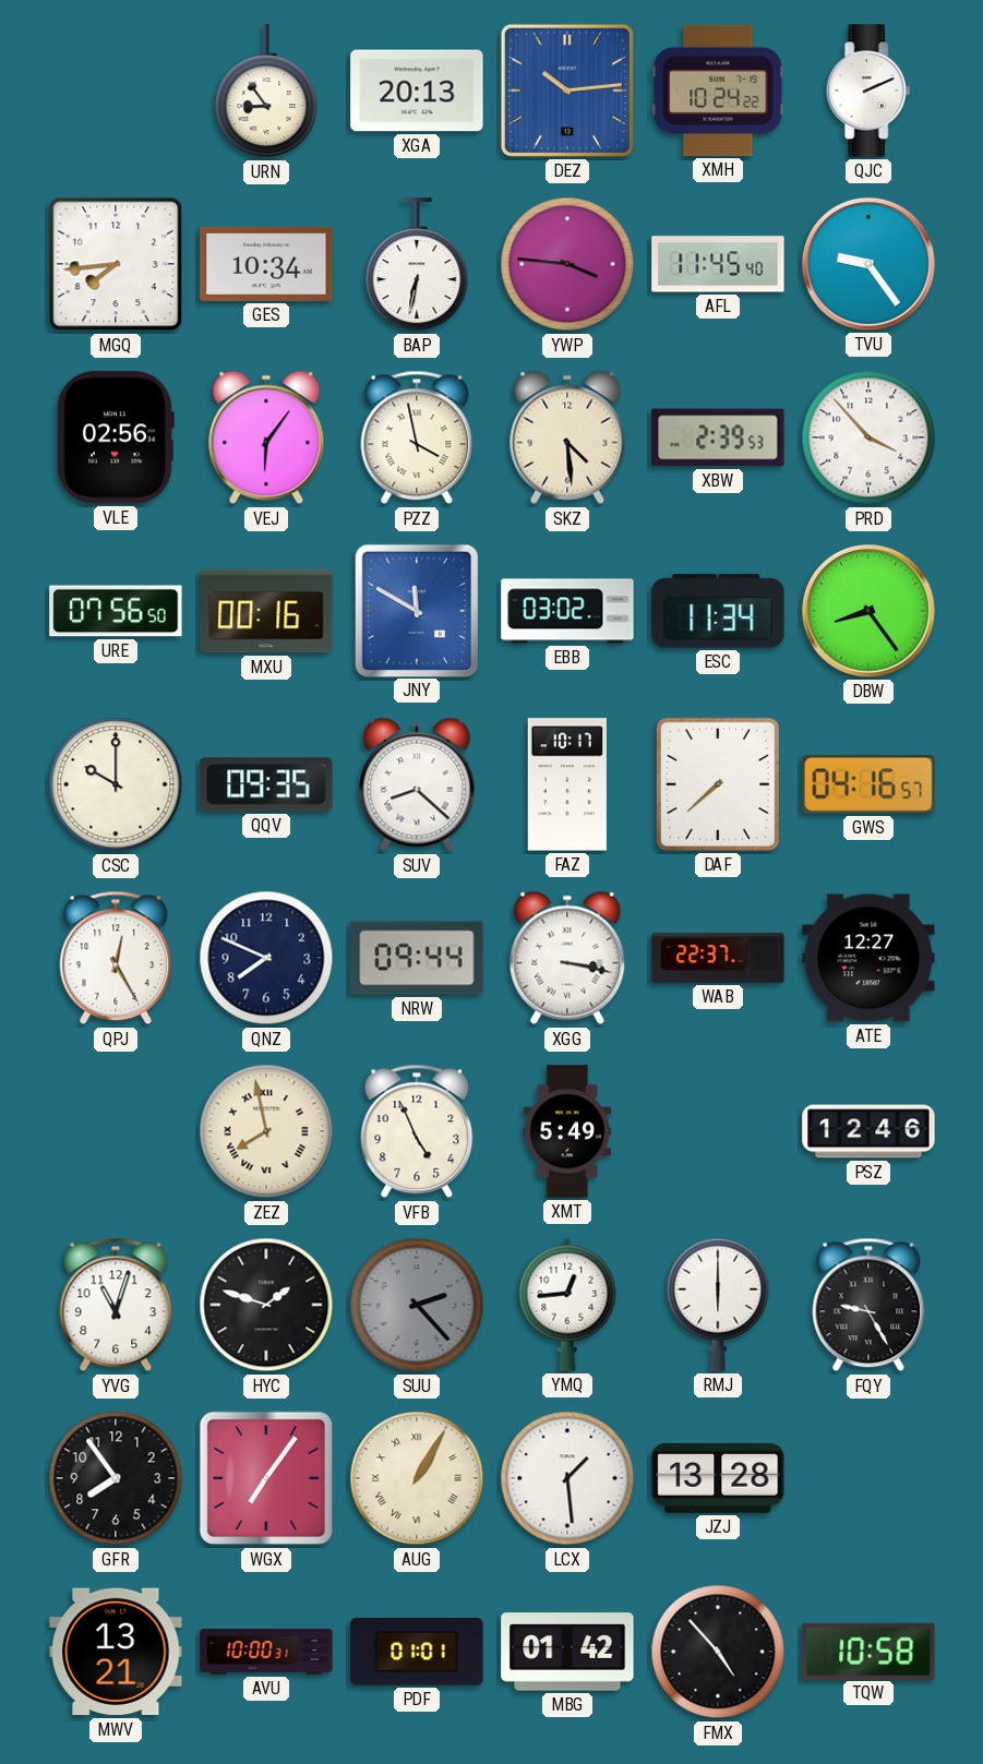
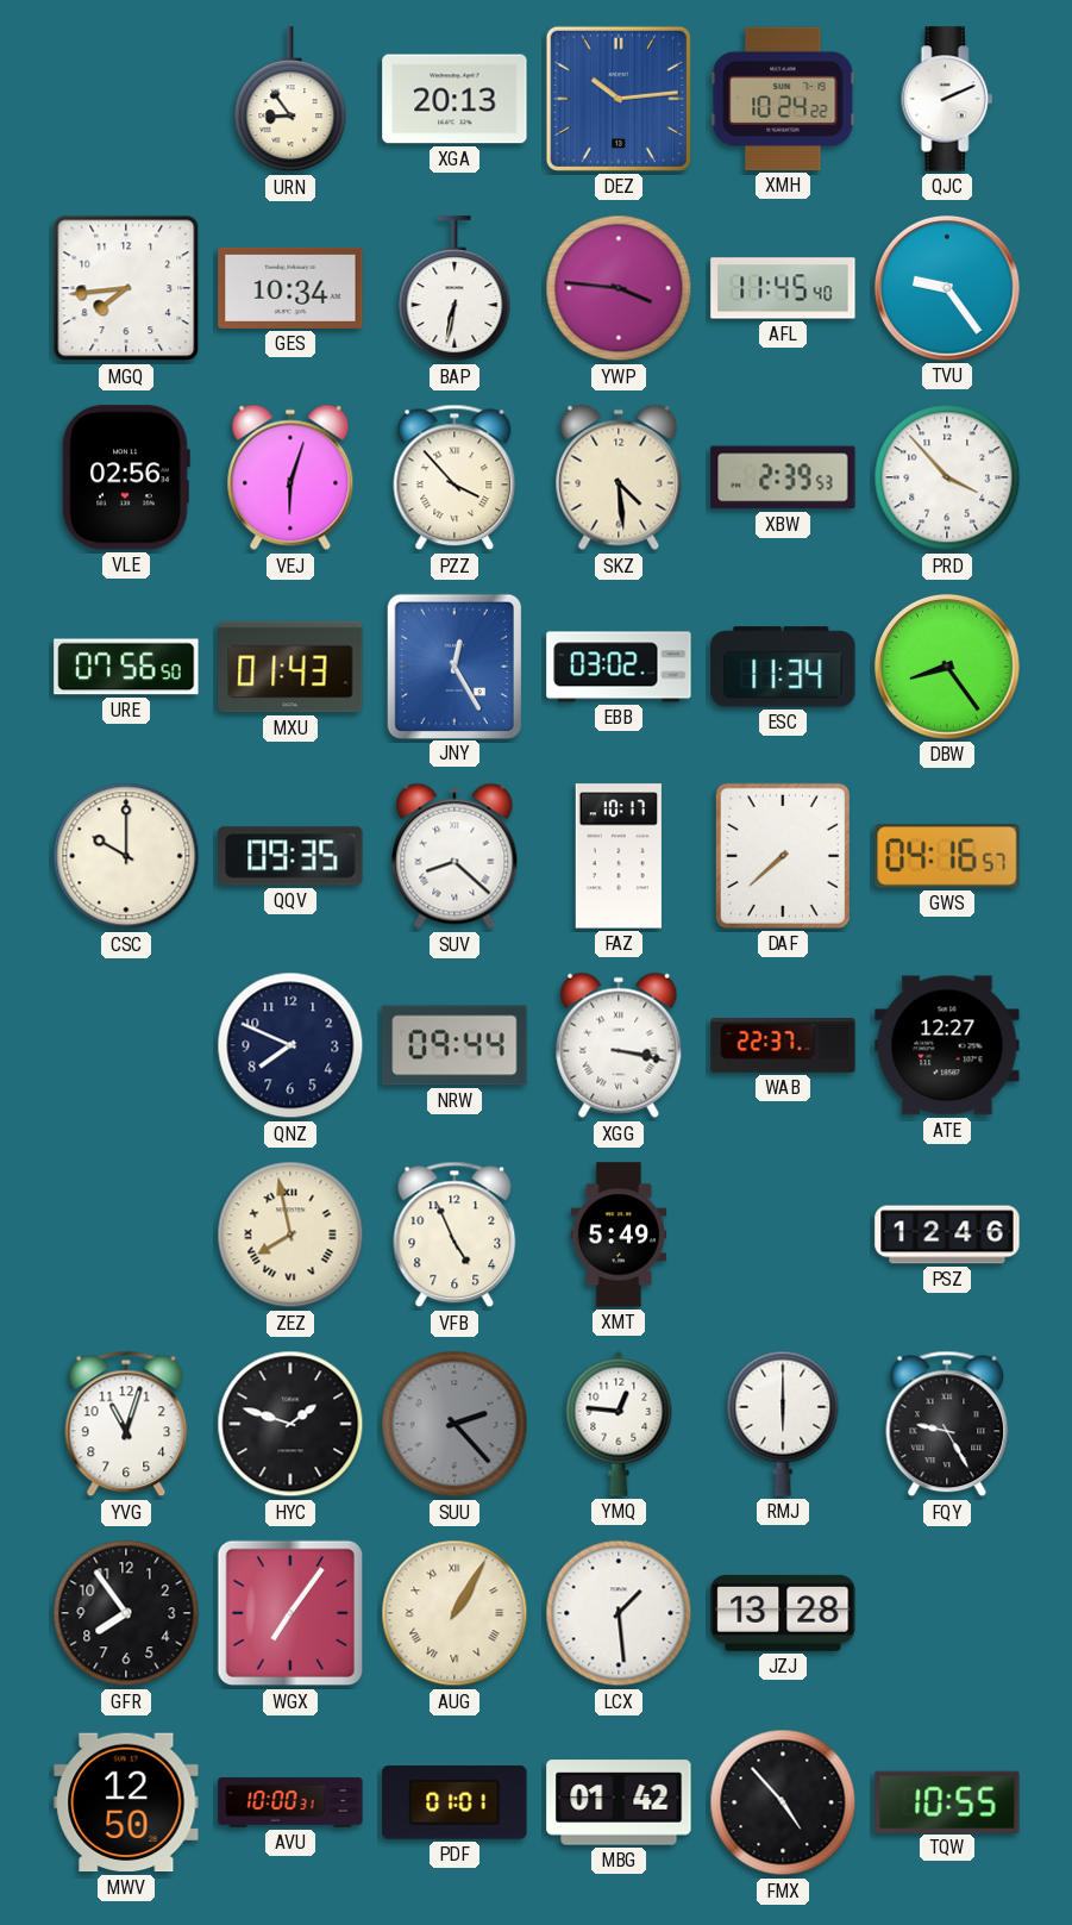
VEJ: 6:06 -> 6:03
PZZ: 3:58 -> 3:53
MXU: 00:16 -> 01:43
JNY: 11:50 -> 12:25
QPJ: 12:25 -> none
YMQ: 12:44 -> 12:46
MWV: 13:21 -> 12:50
TQW: 10:58 -> 10:55
